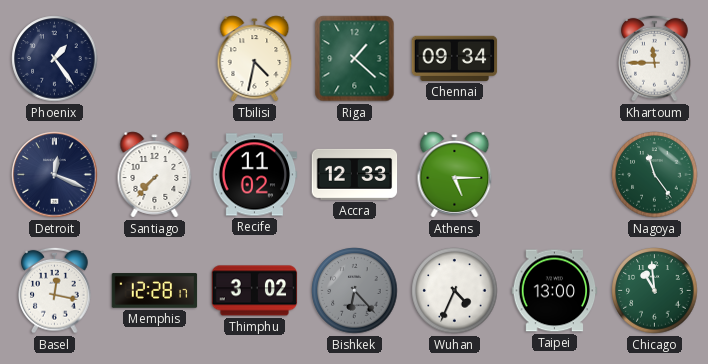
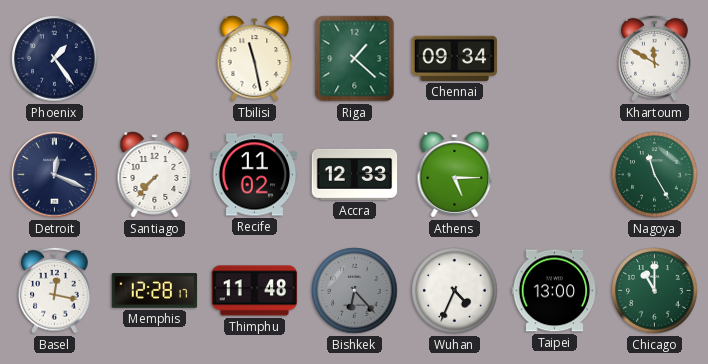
Tbilisi: 4:32 -> 11:28
Khartoum: 11:45 -> 11:50
Nagoya: 11:24 -> 11:25
Thimphu: 3:02 -> 11:48
Chicago: 10:59 -> 11:00
